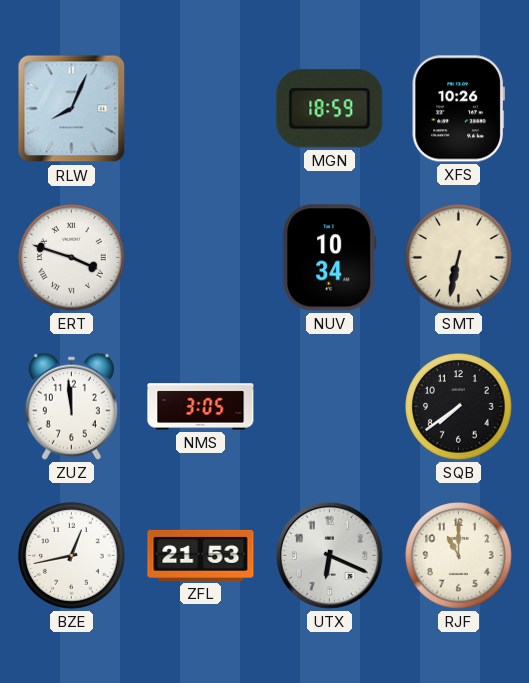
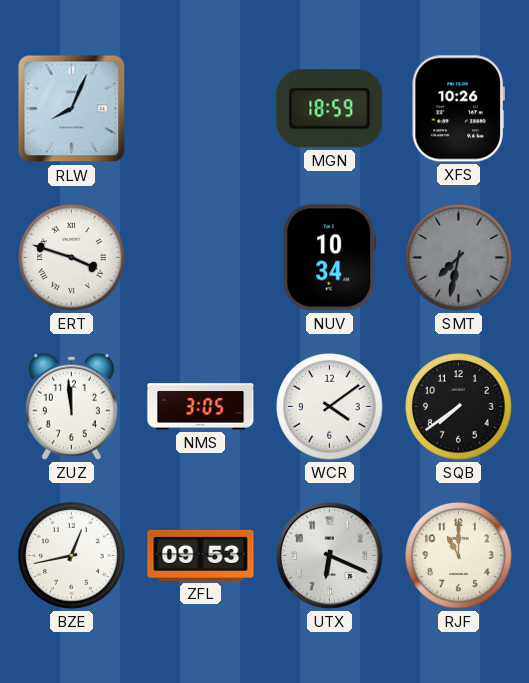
SMT: 6:32 -> 7:32
SMT dial: cream -> grey
WCR: none -> 4:09
ZFL: 21:53 -> 09:53
